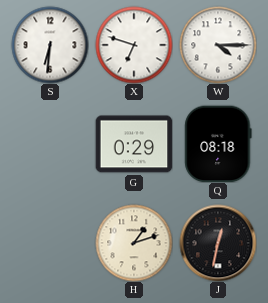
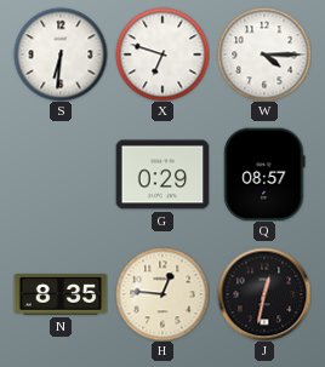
Q: 08:18 -> 08:57
N: none -> 8:35
H: 1:12 -> 12:46
